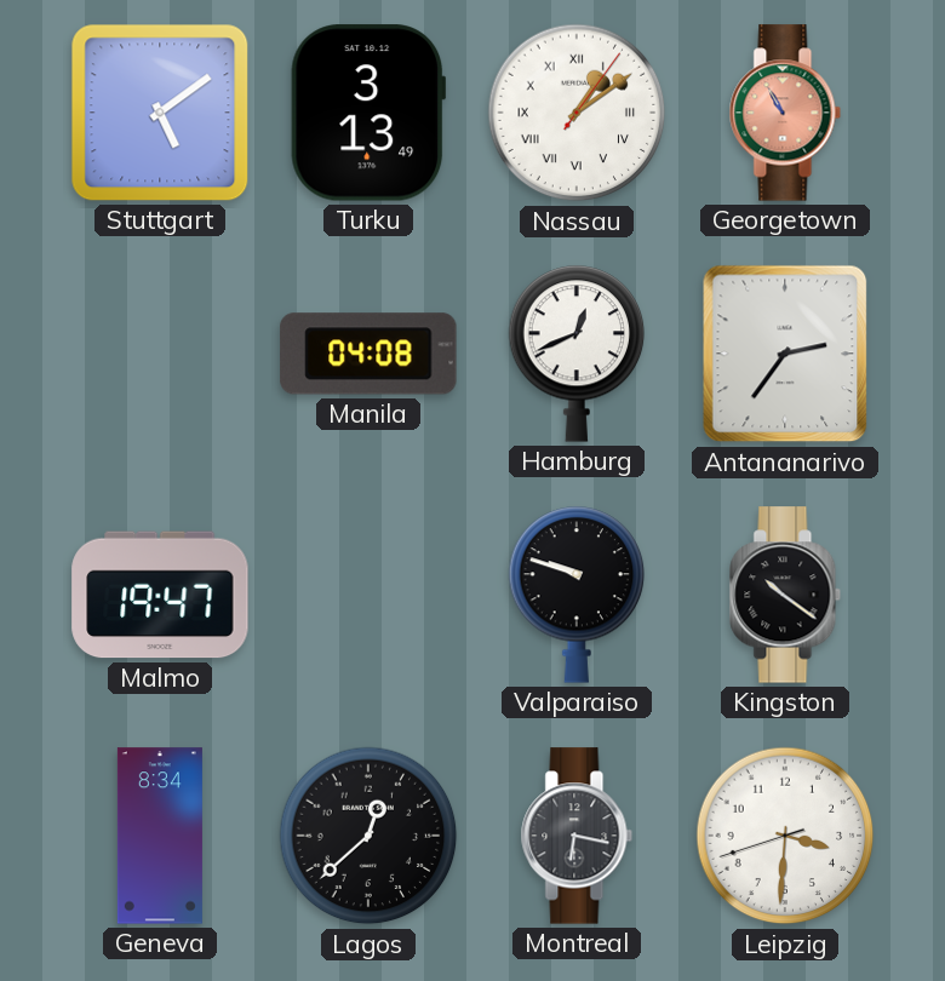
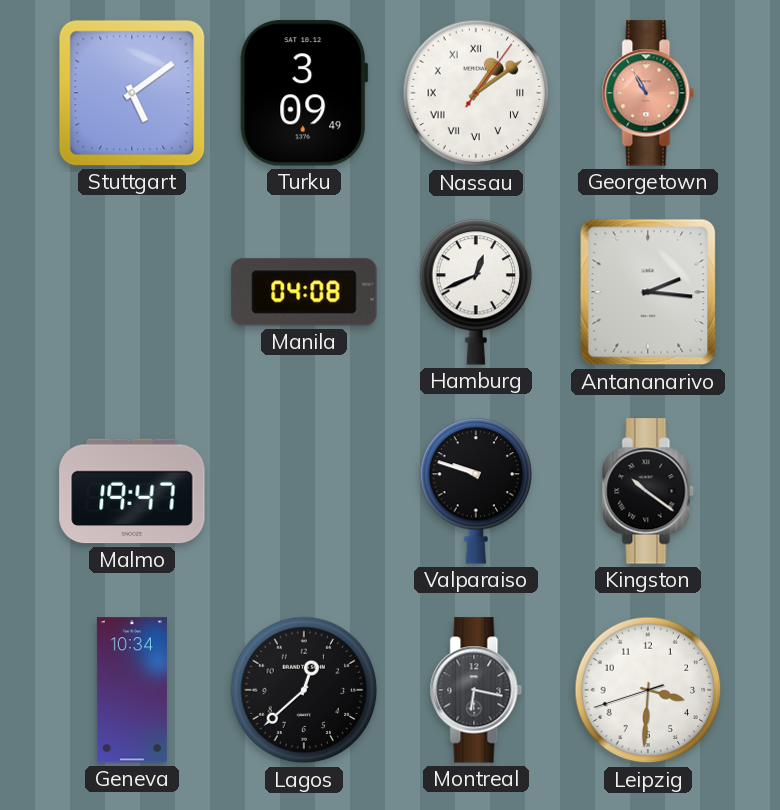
Turku: 3:13 -> 3:09
Antananarivo: 2:36 -> 2:16
Geneva: 8:34 -> 10:34
